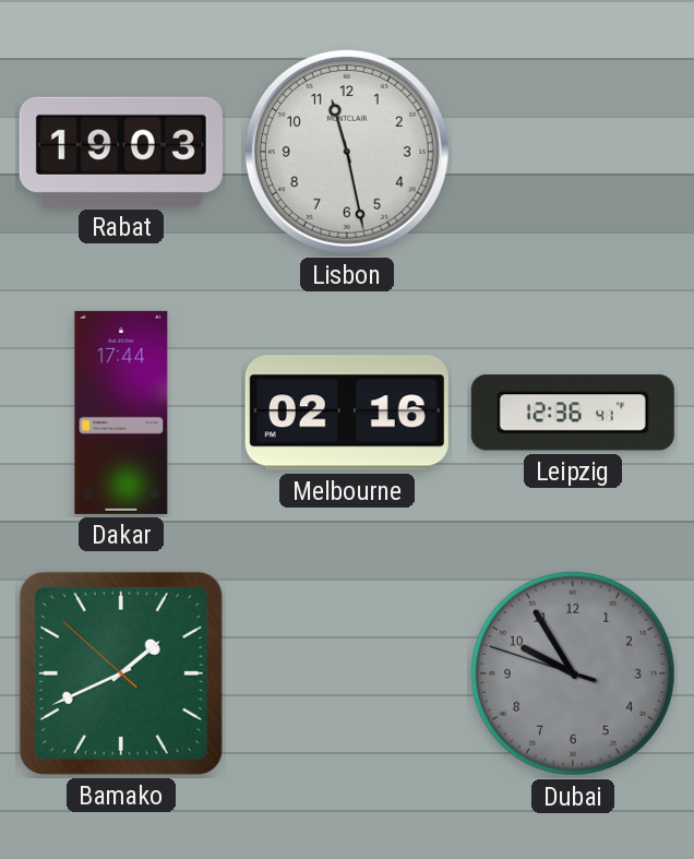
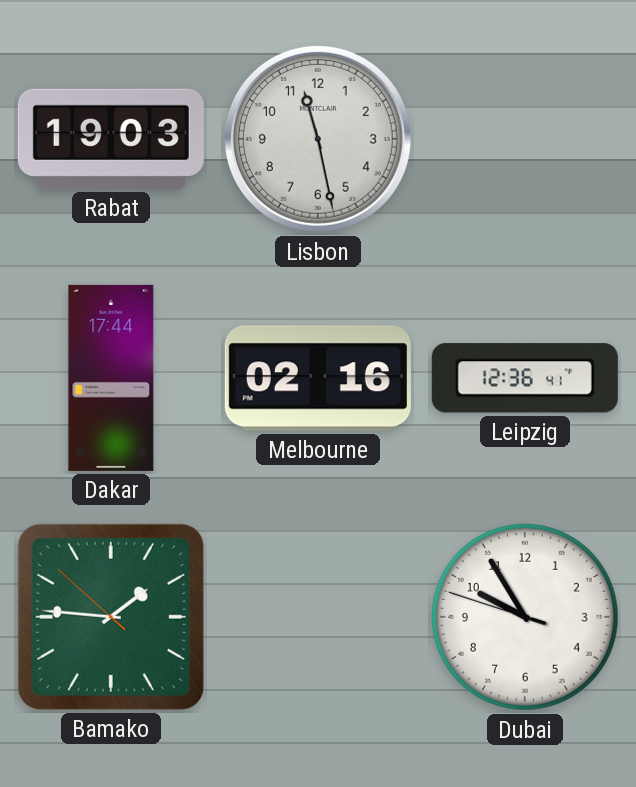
Bamako: 1:40 -> 1:45
Dubai dial: grey -> white
